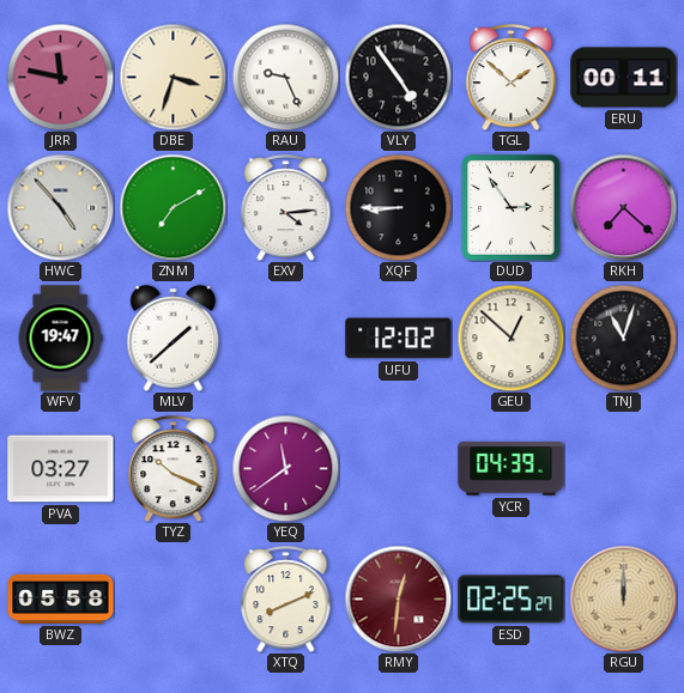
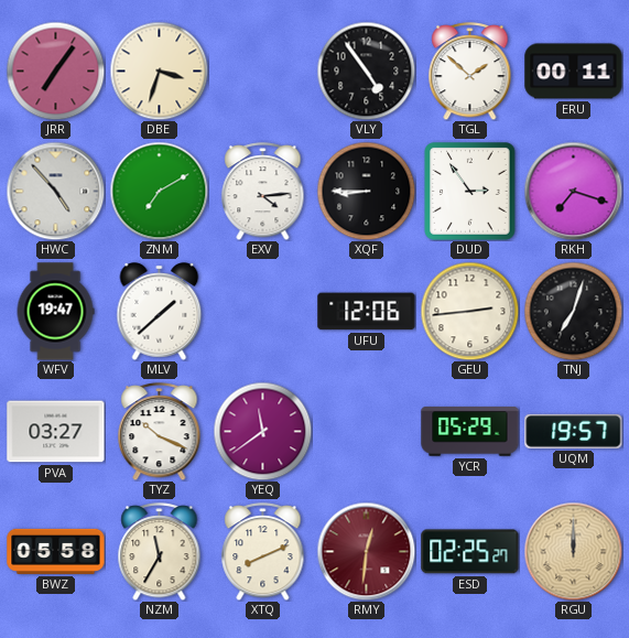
JRR: 11:47 -> 7:06
RAU: 9:26 -> none
RKH: 7:22 -> 7:18
UFU: 12:02 -> 12:06
GEU: 12:52 -> 2:44
TNJ: 11:03 -> 7:03
YCR: 04:39 -> 05:29
UQM: none -> 19:57
NZM: none -> 11:35
